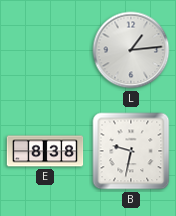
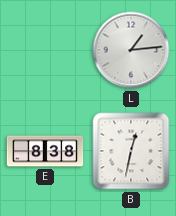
B: 9:32 -> 12:32
